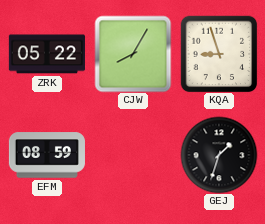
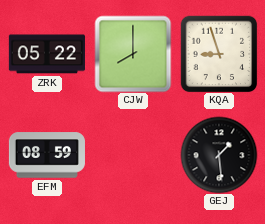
CJW: 8:05 -> 8:00
GEJ: 1:33 -> 1:29
